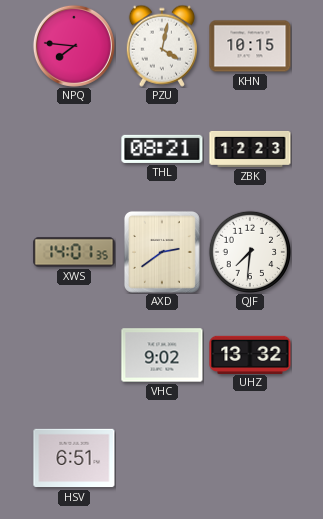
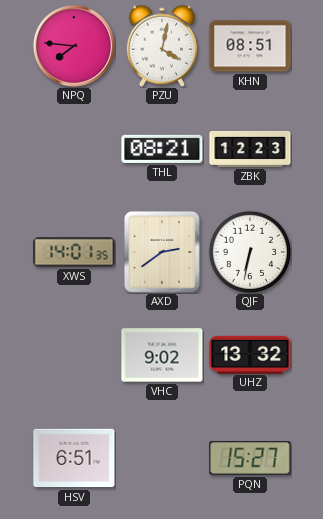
KHN: 10:15 -> 08:51
QJF: 7:31 -> 6:32
PQN: none -> 15:27
